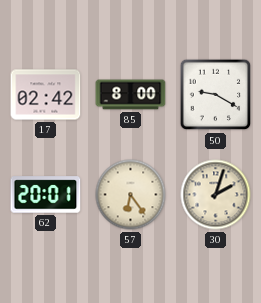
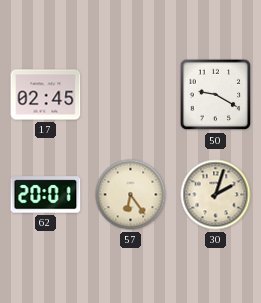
17: 02:42 -> 02:45
85: 8:00 -> none
